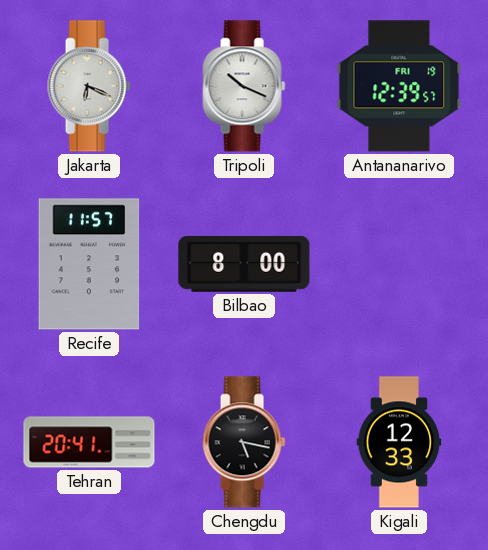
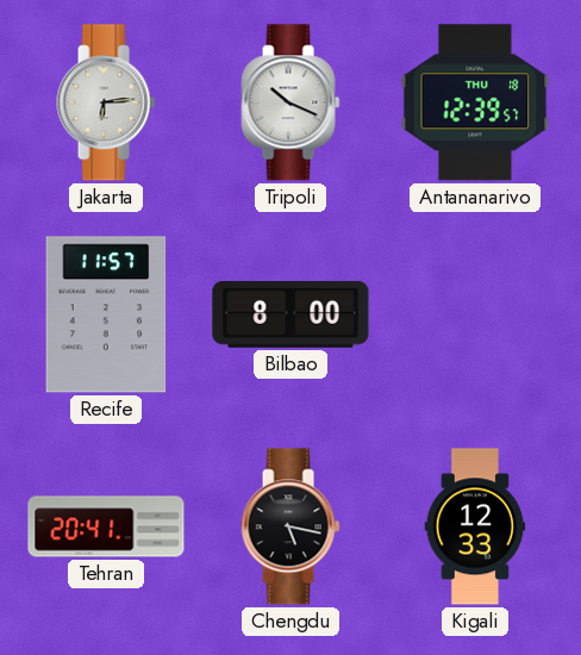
Jakarta: 6:19 -> 6:14
Antananarivo date: FRI 19 -> THU 18
